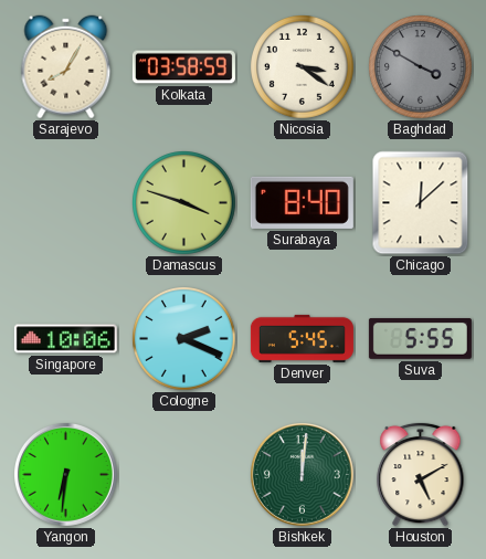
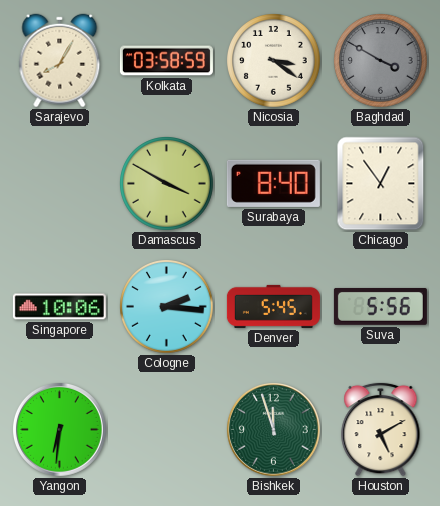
Damascus: 3:48 -> 3:50
Chicago: 12:08 -> 12:54
Cologne: 2:19 -> 2:16
Suva: 5:55 -> 5:56
Bishkek: 12:01 -> 11:57
